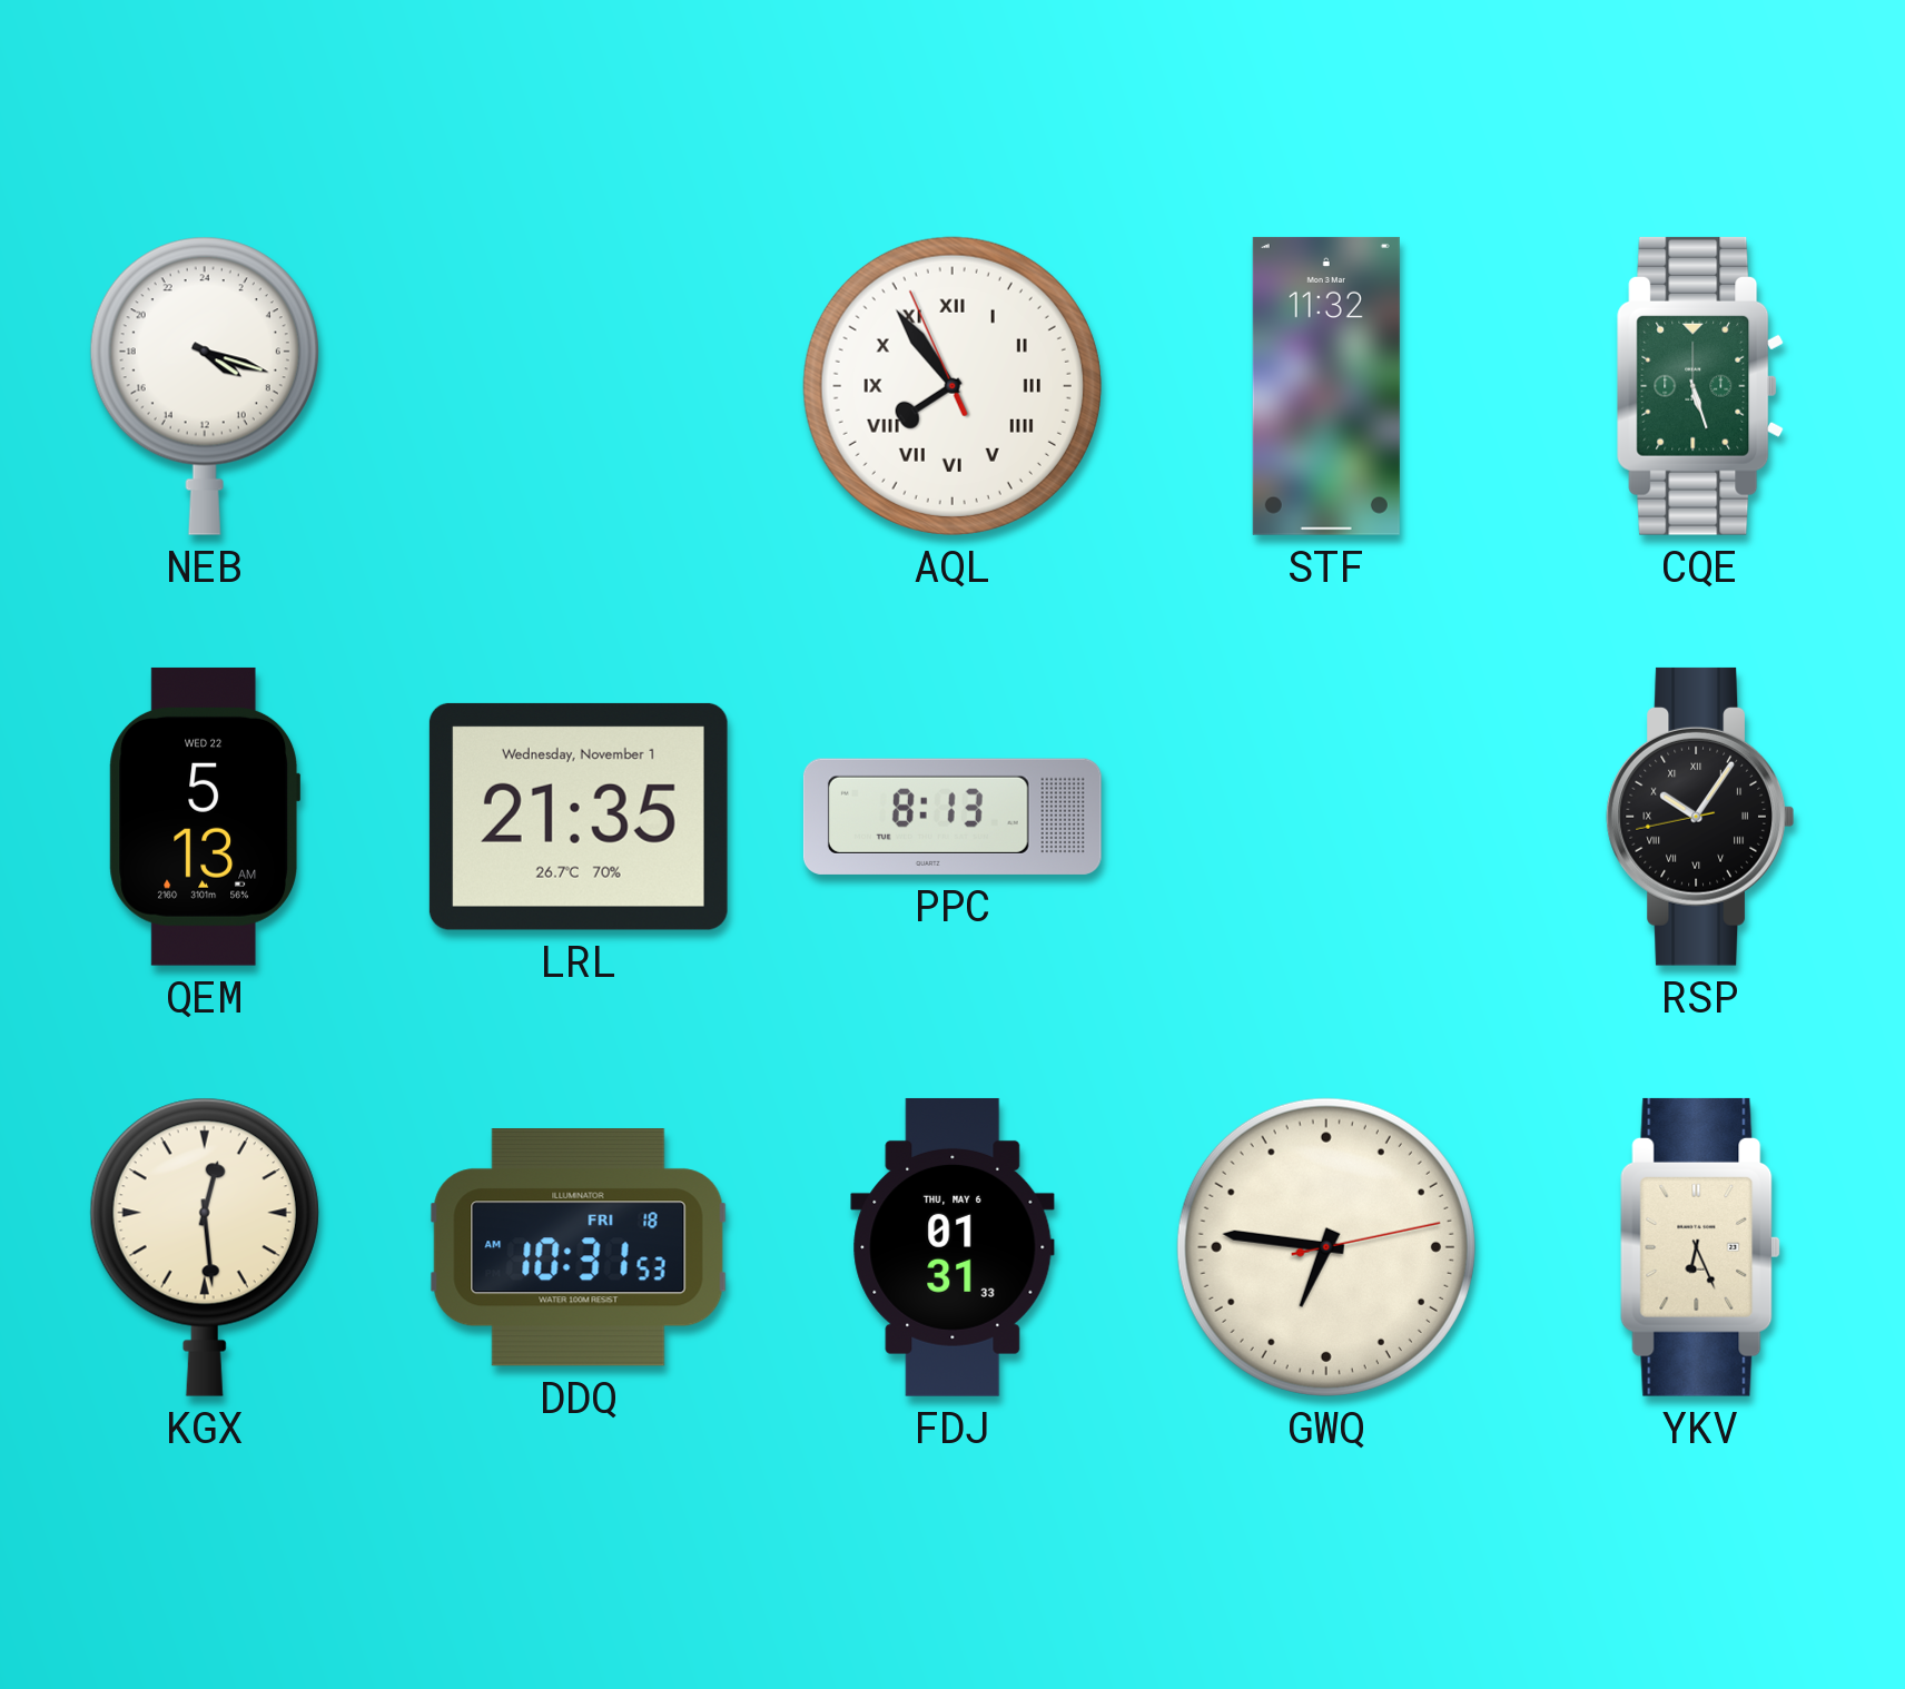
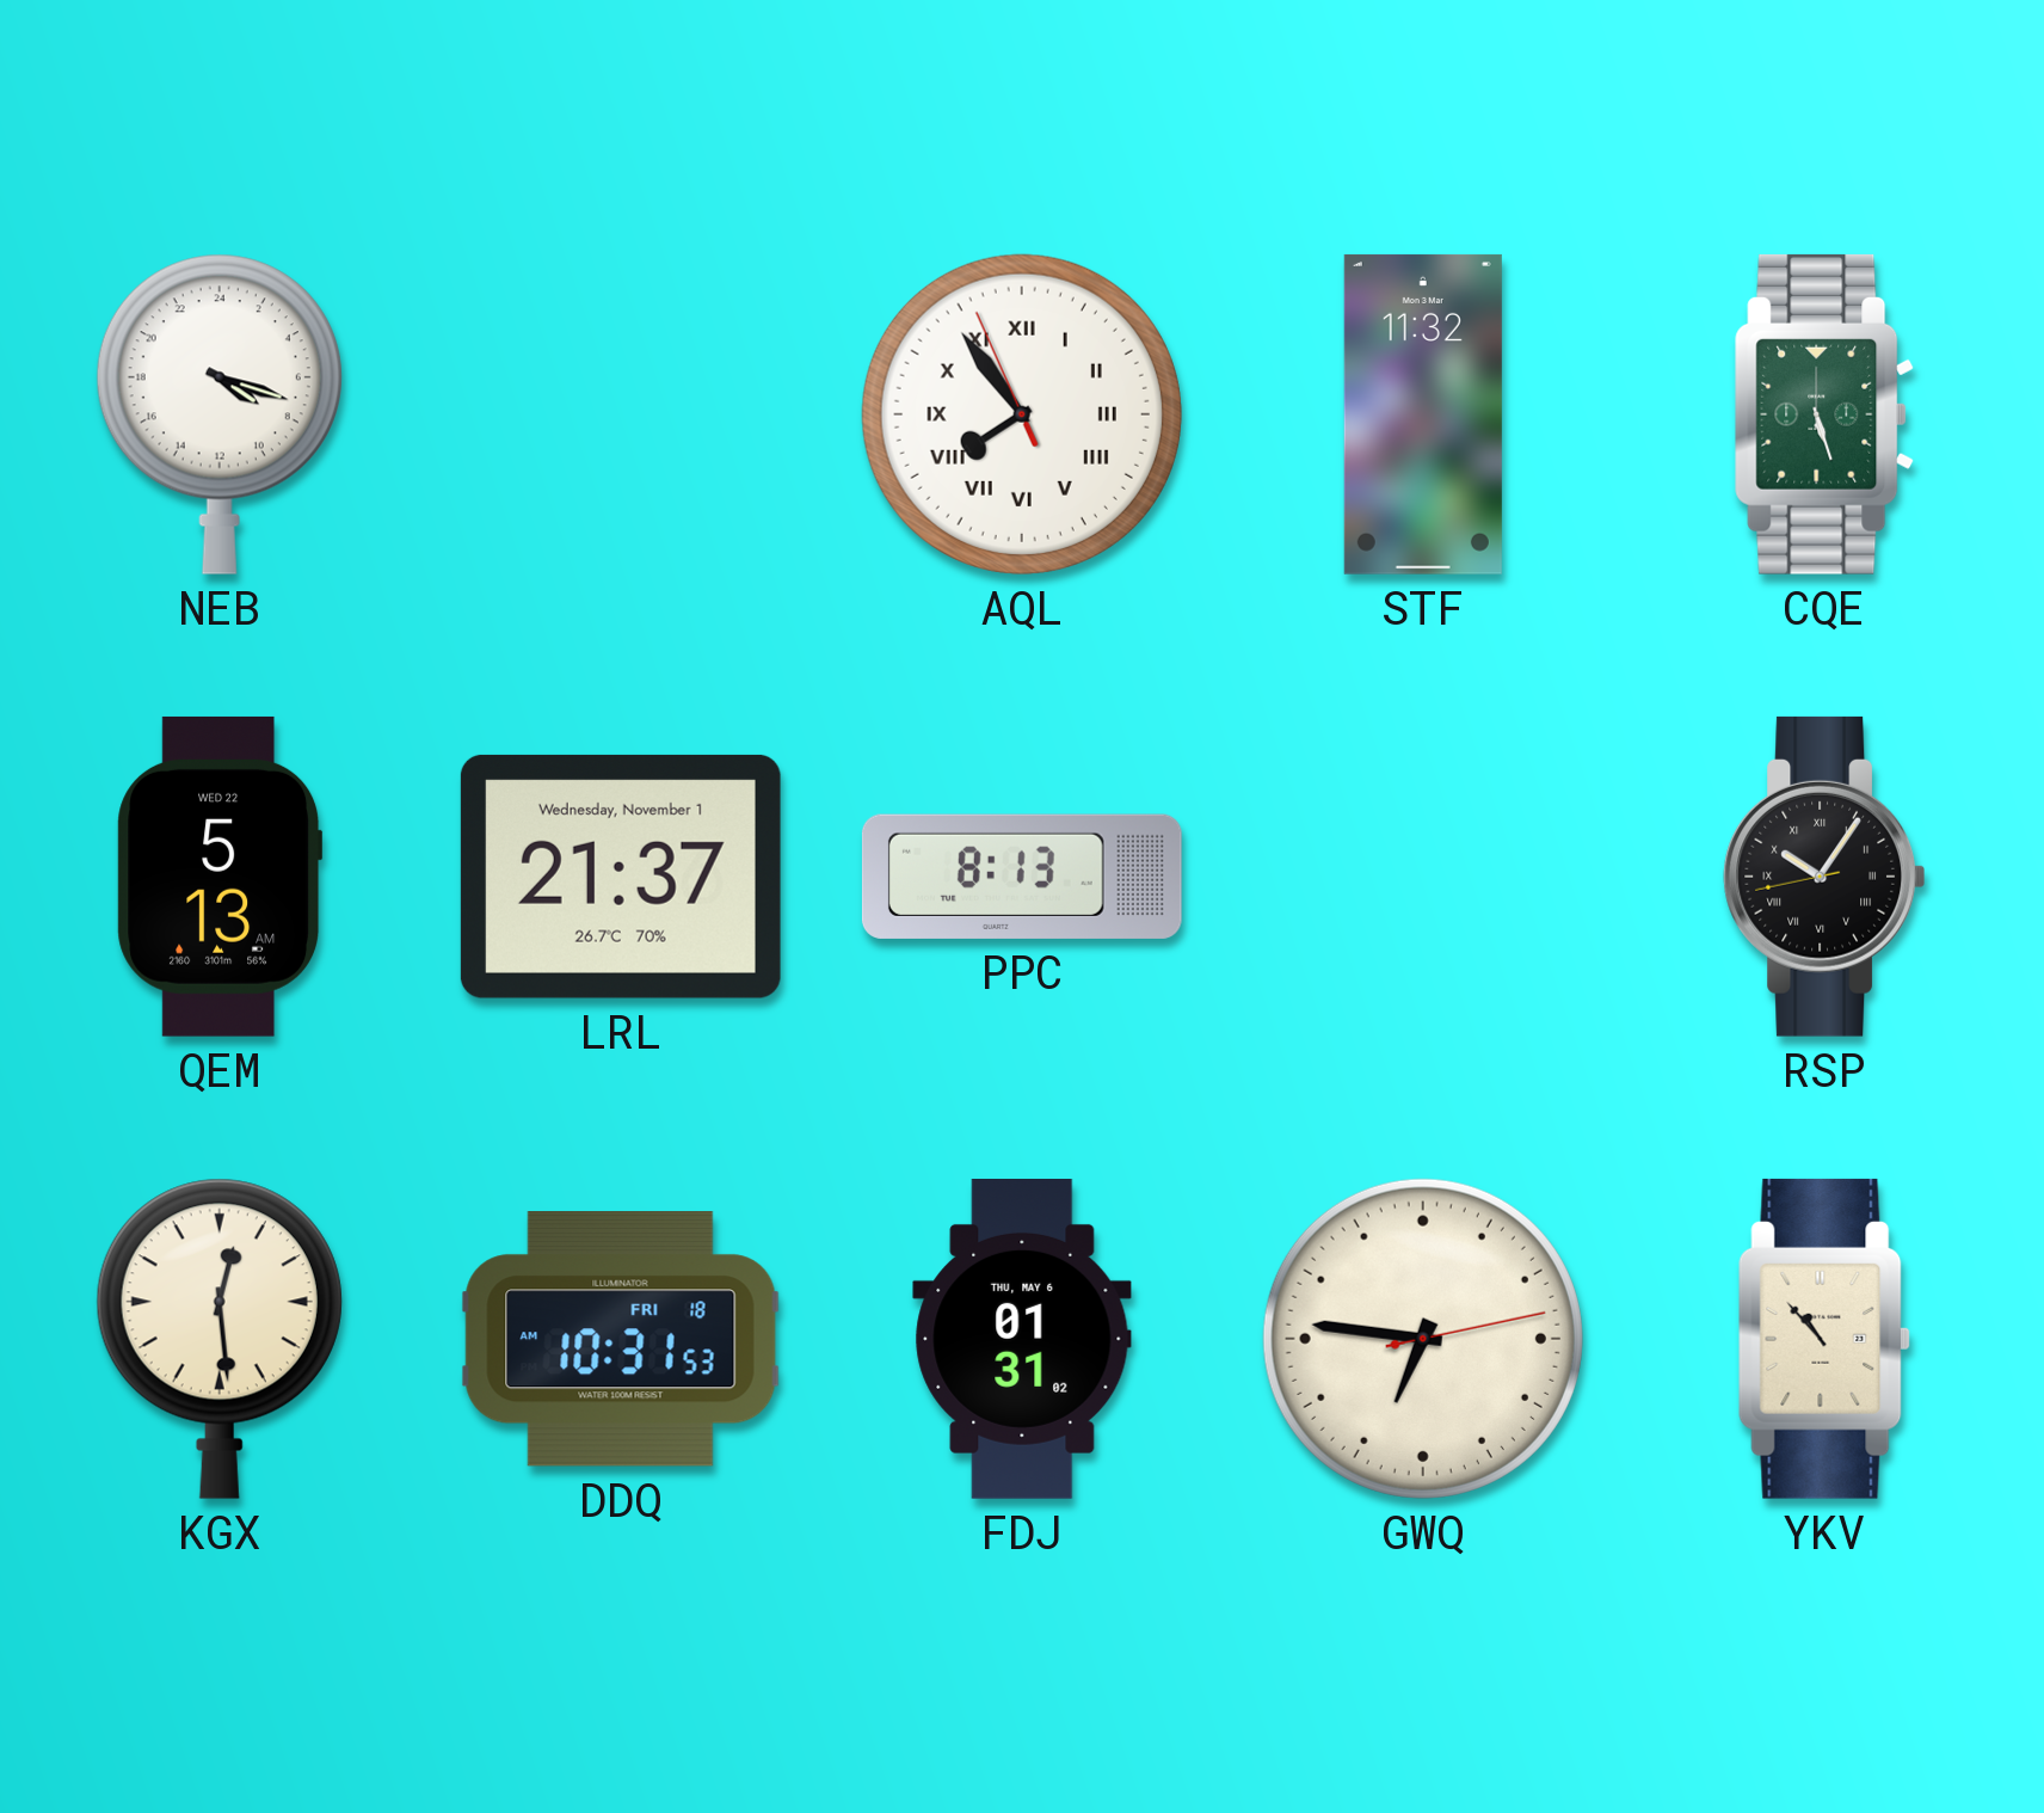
LRL: 21:35 -> 21:37
FDJ: 01:31:33 -> 01:31:02
YKV: 6:26 -> 10:53
